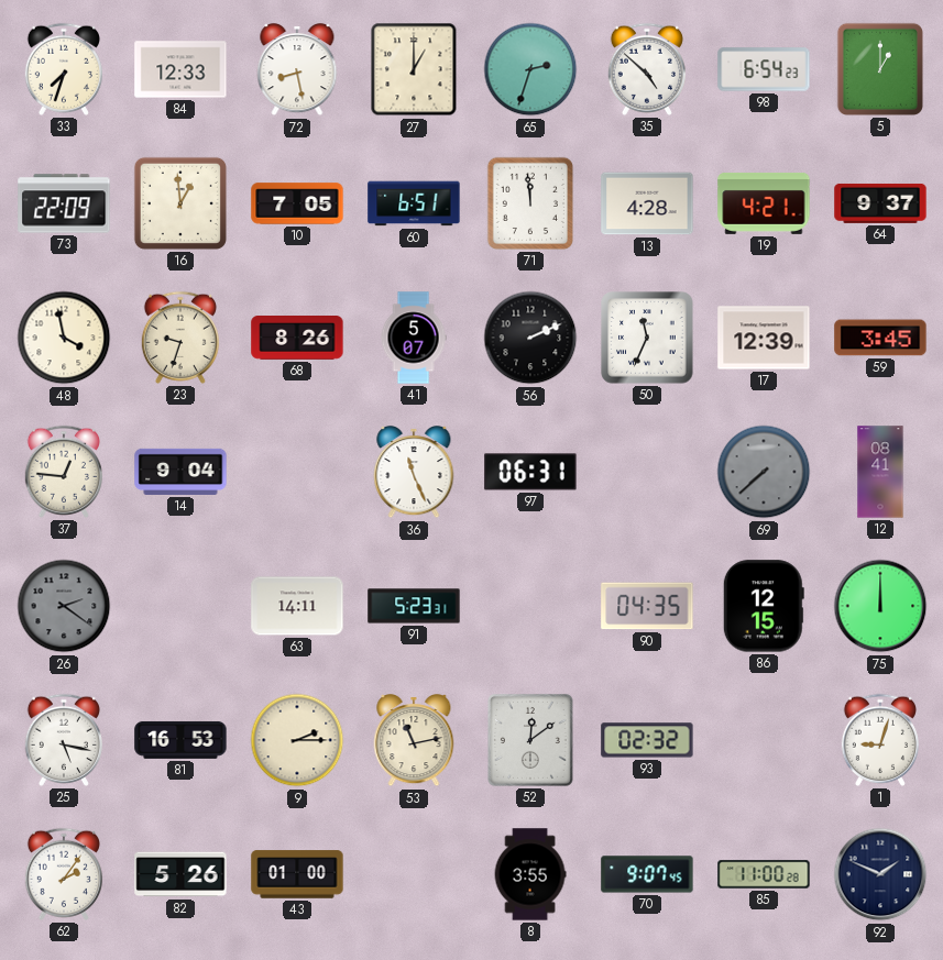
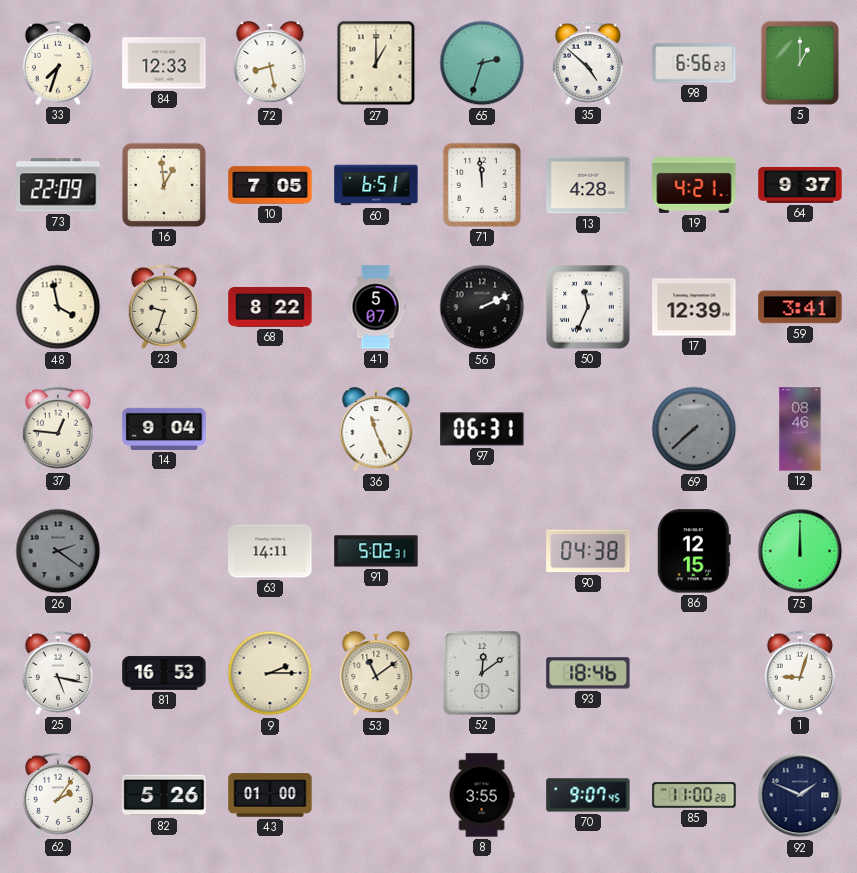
98: 6:54 -> 6:56
68: 8:26 -> 8:22
59: 3:45 -> 3:41
12: 08:41 -> 08:46
91: 5:23 -> 5:02
90: 04:35 -> 04:38
53: 11:13 -> 11:09
93: 02:32 -> 18:46
